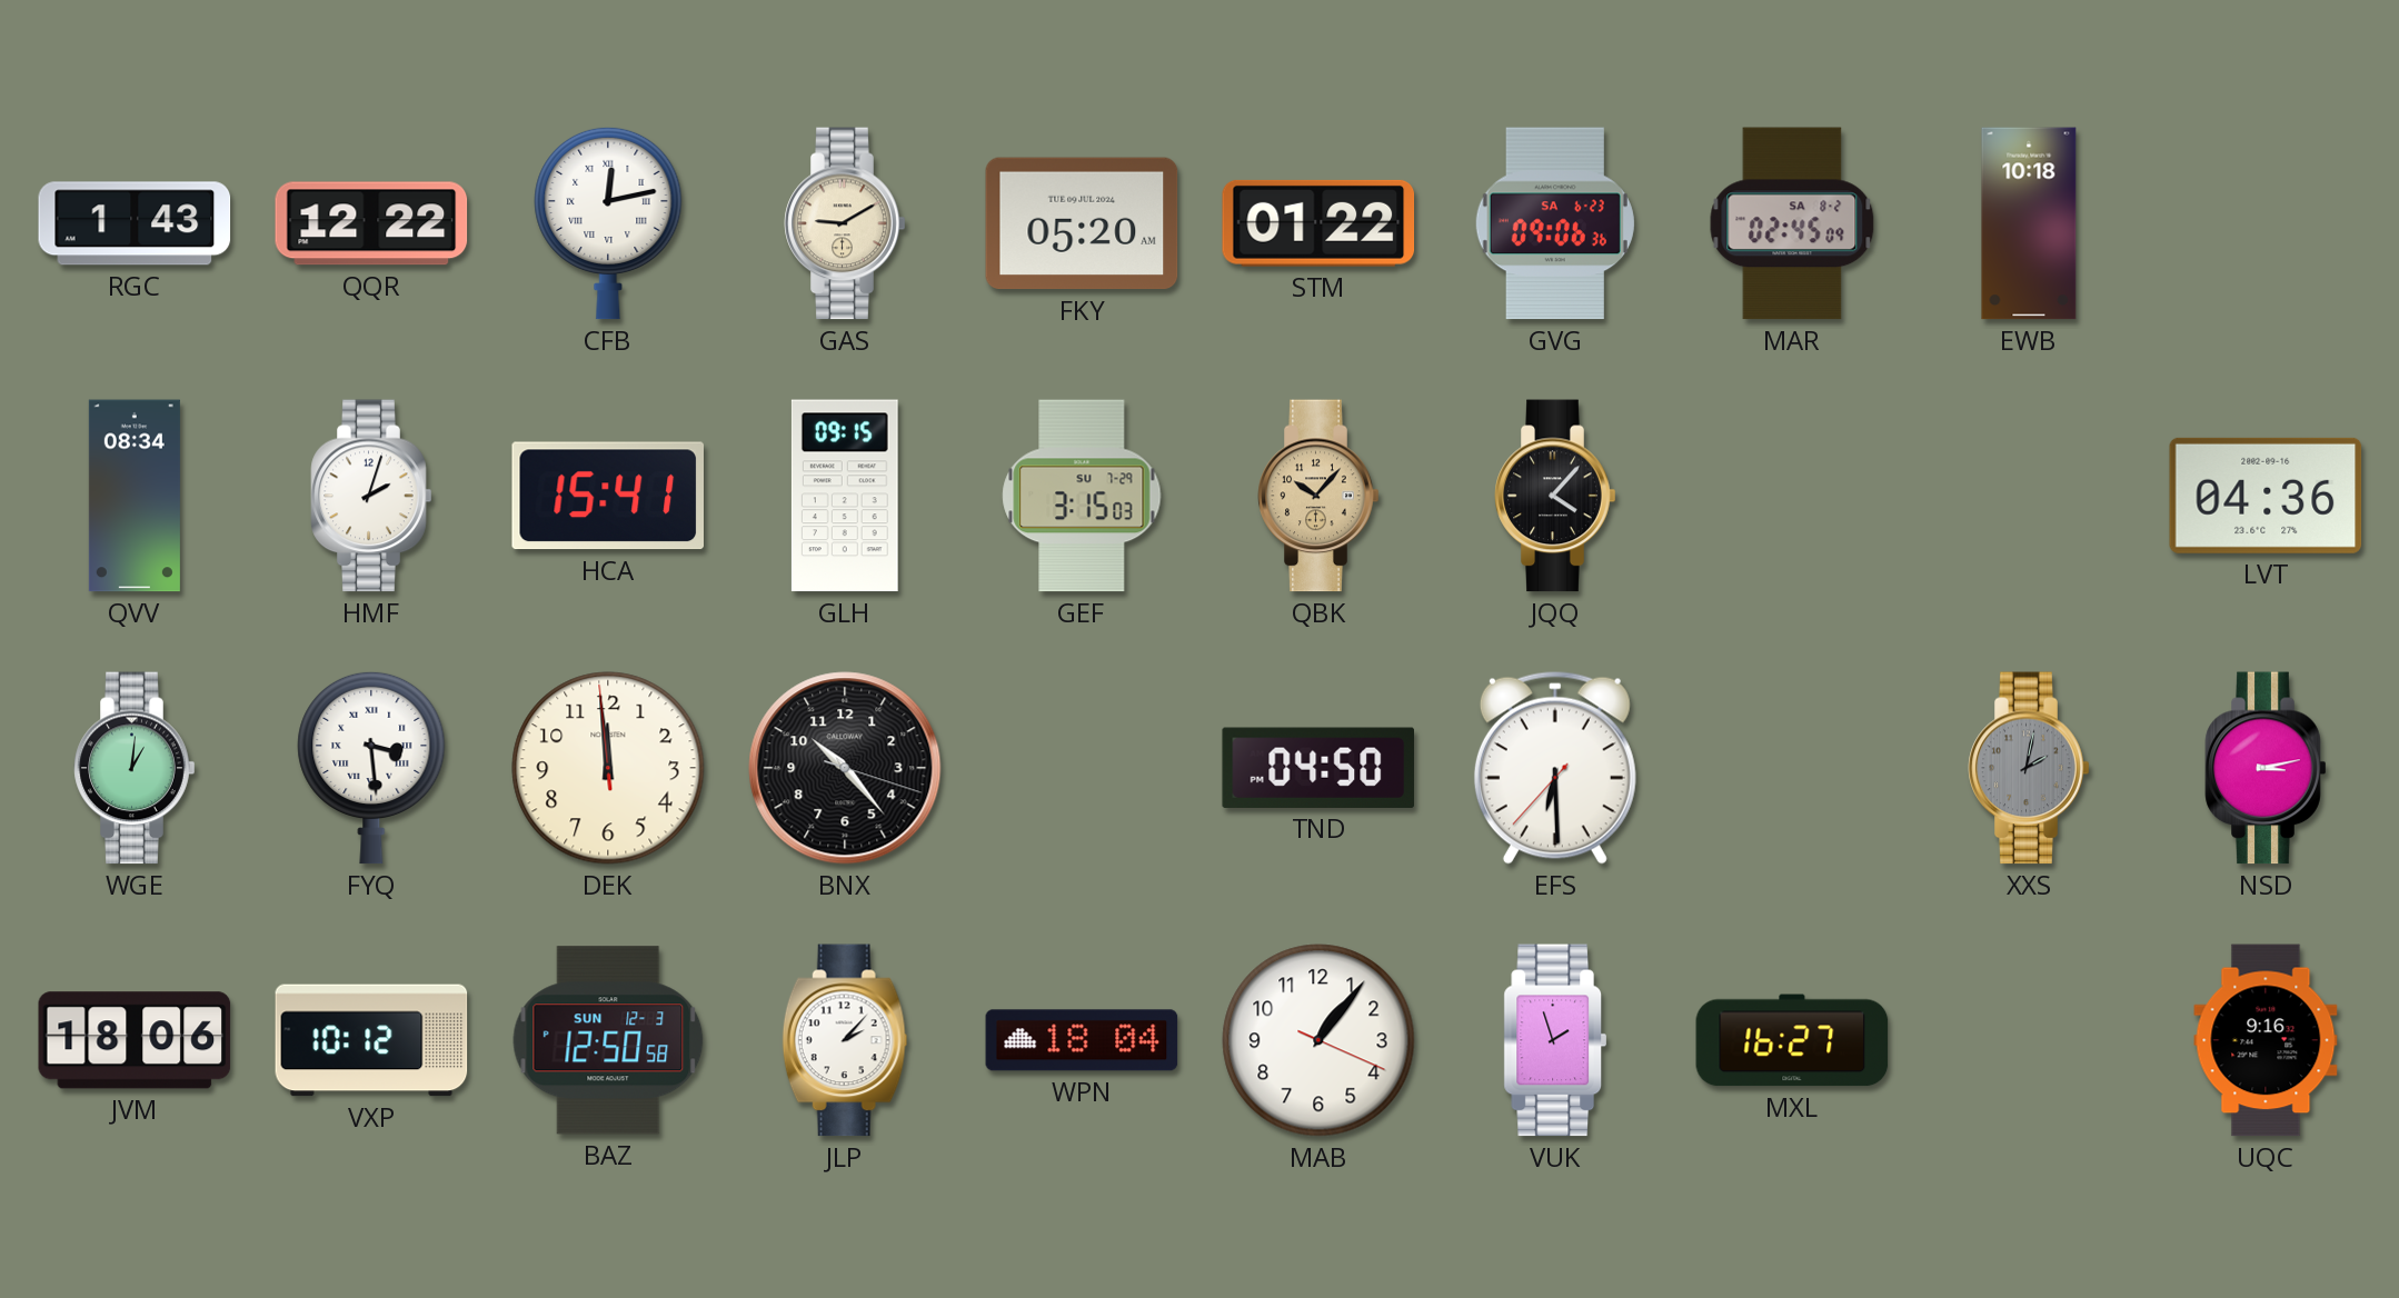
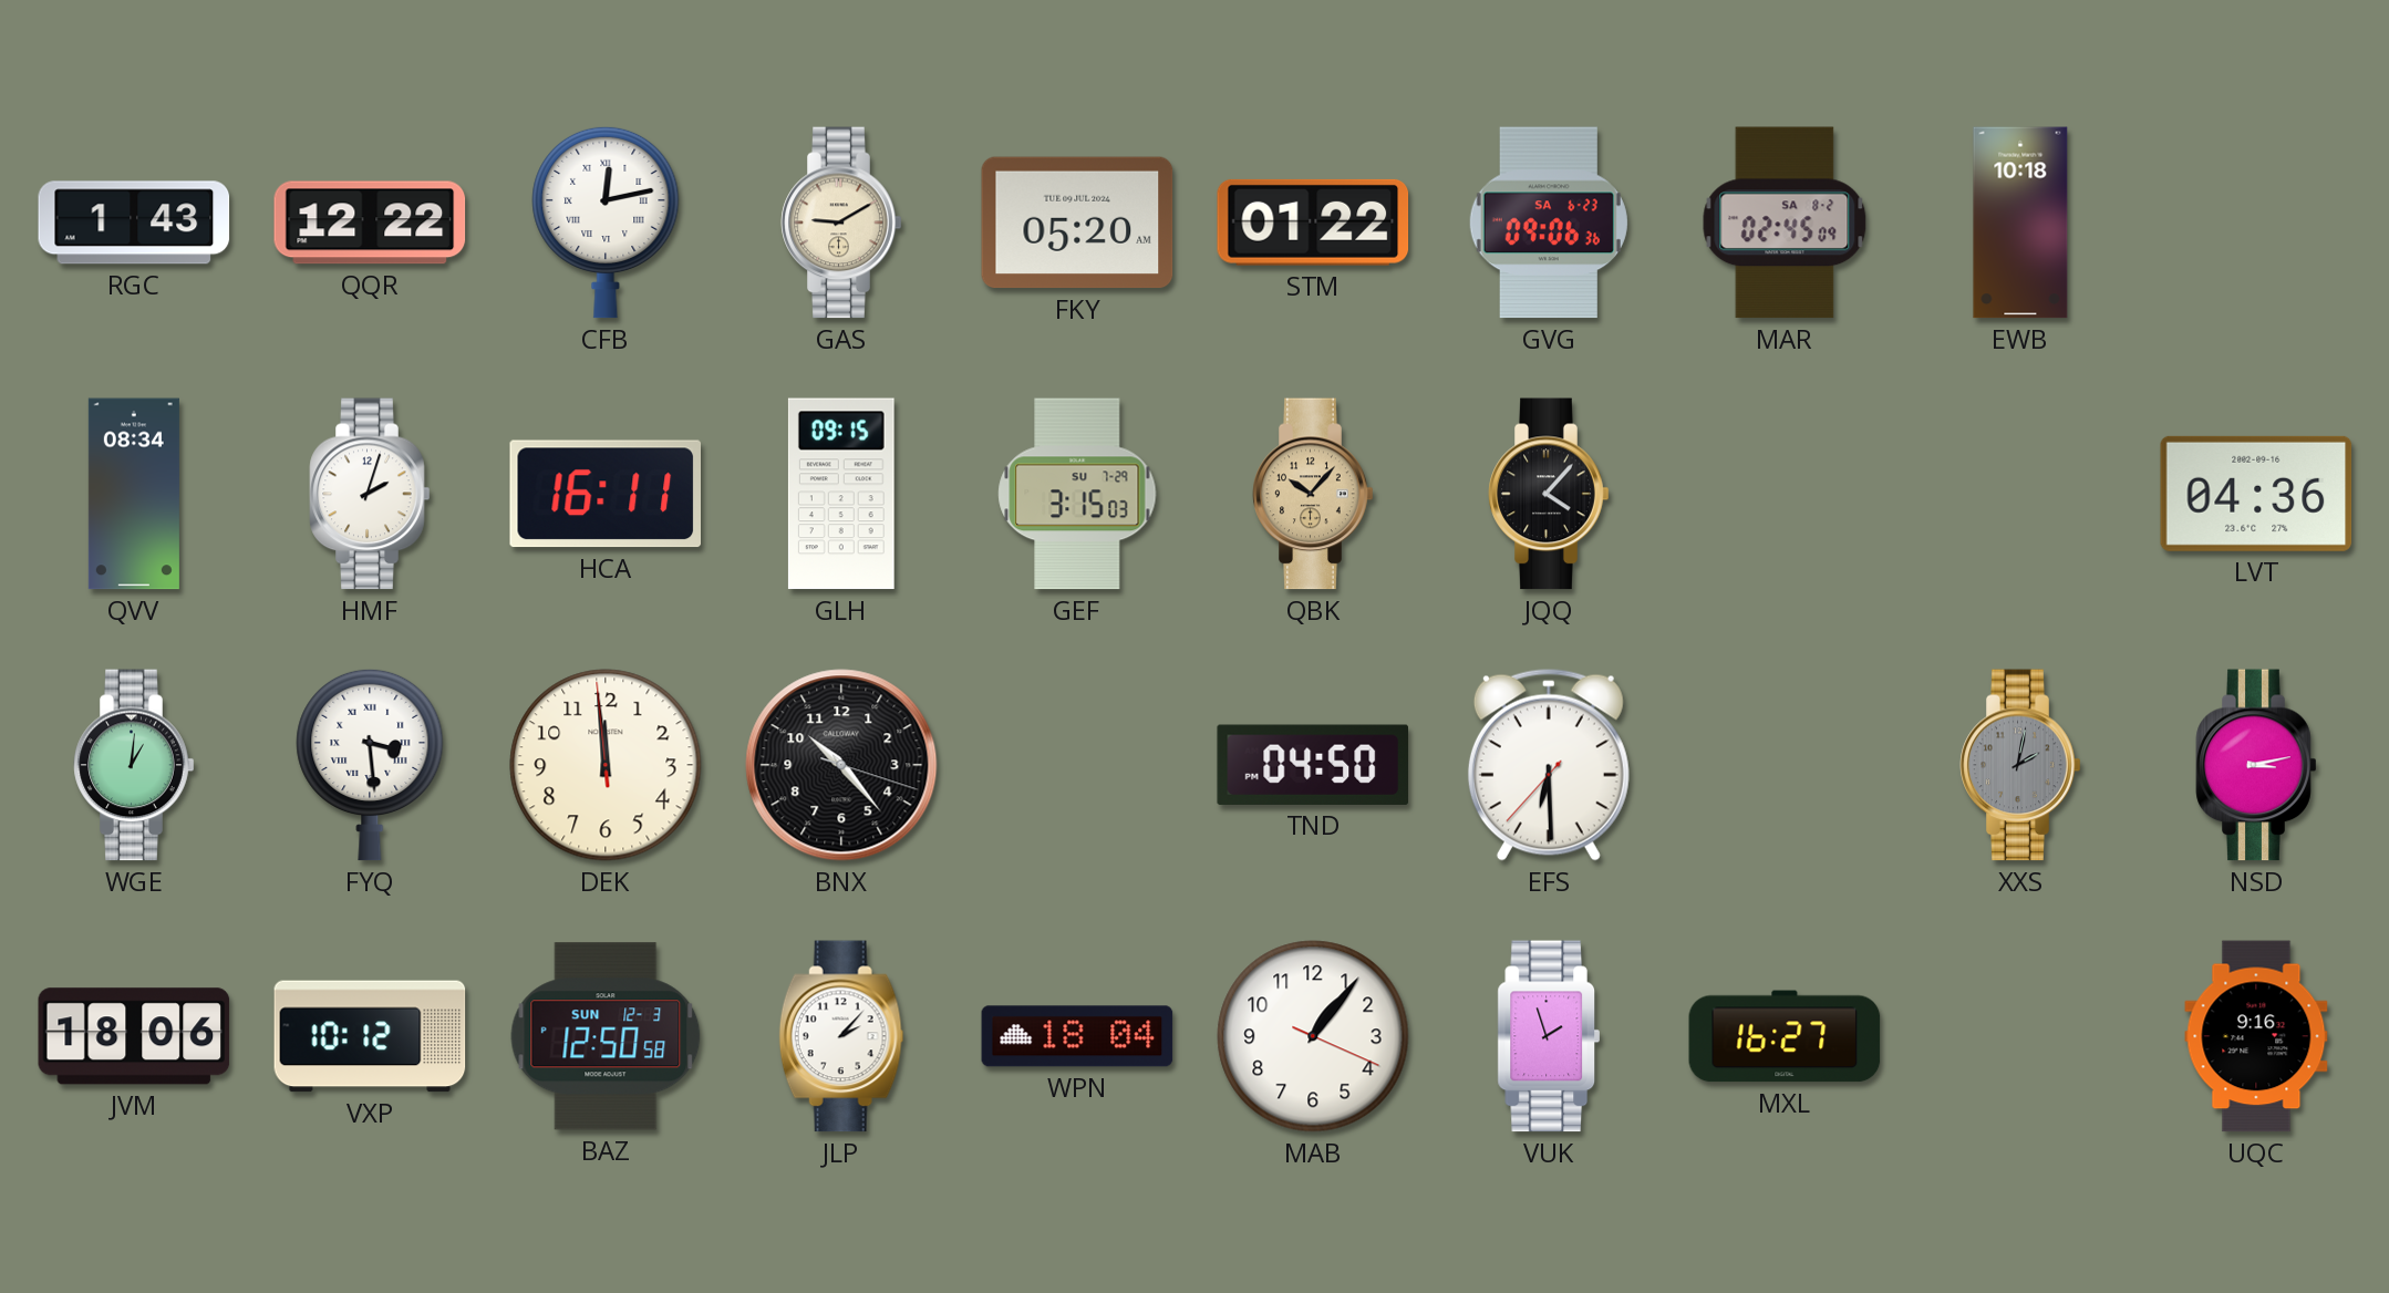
HCA: 15:41 -> 16:11
